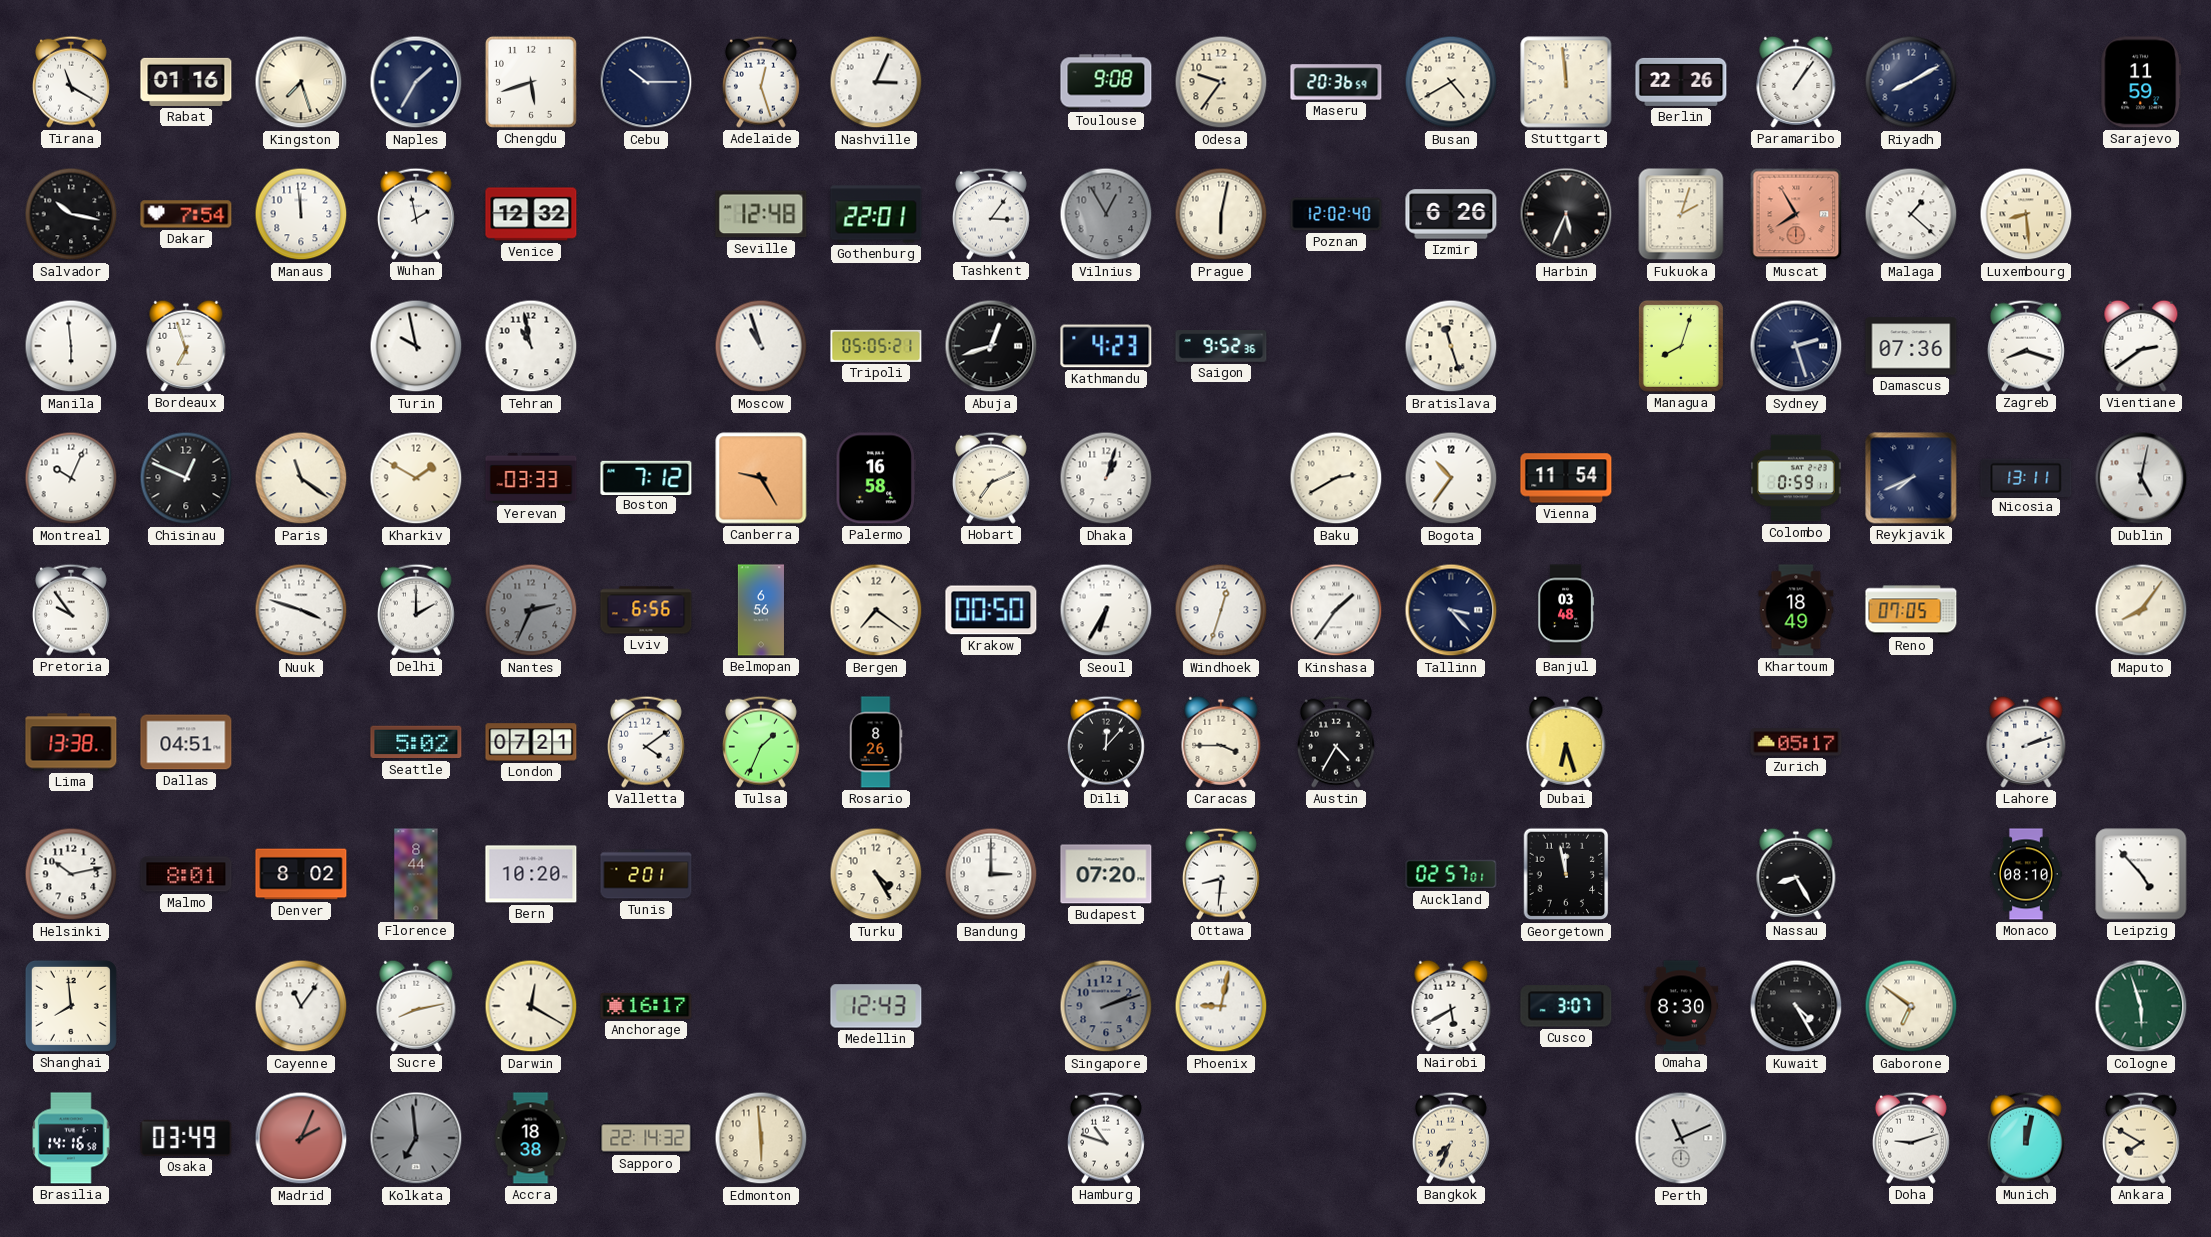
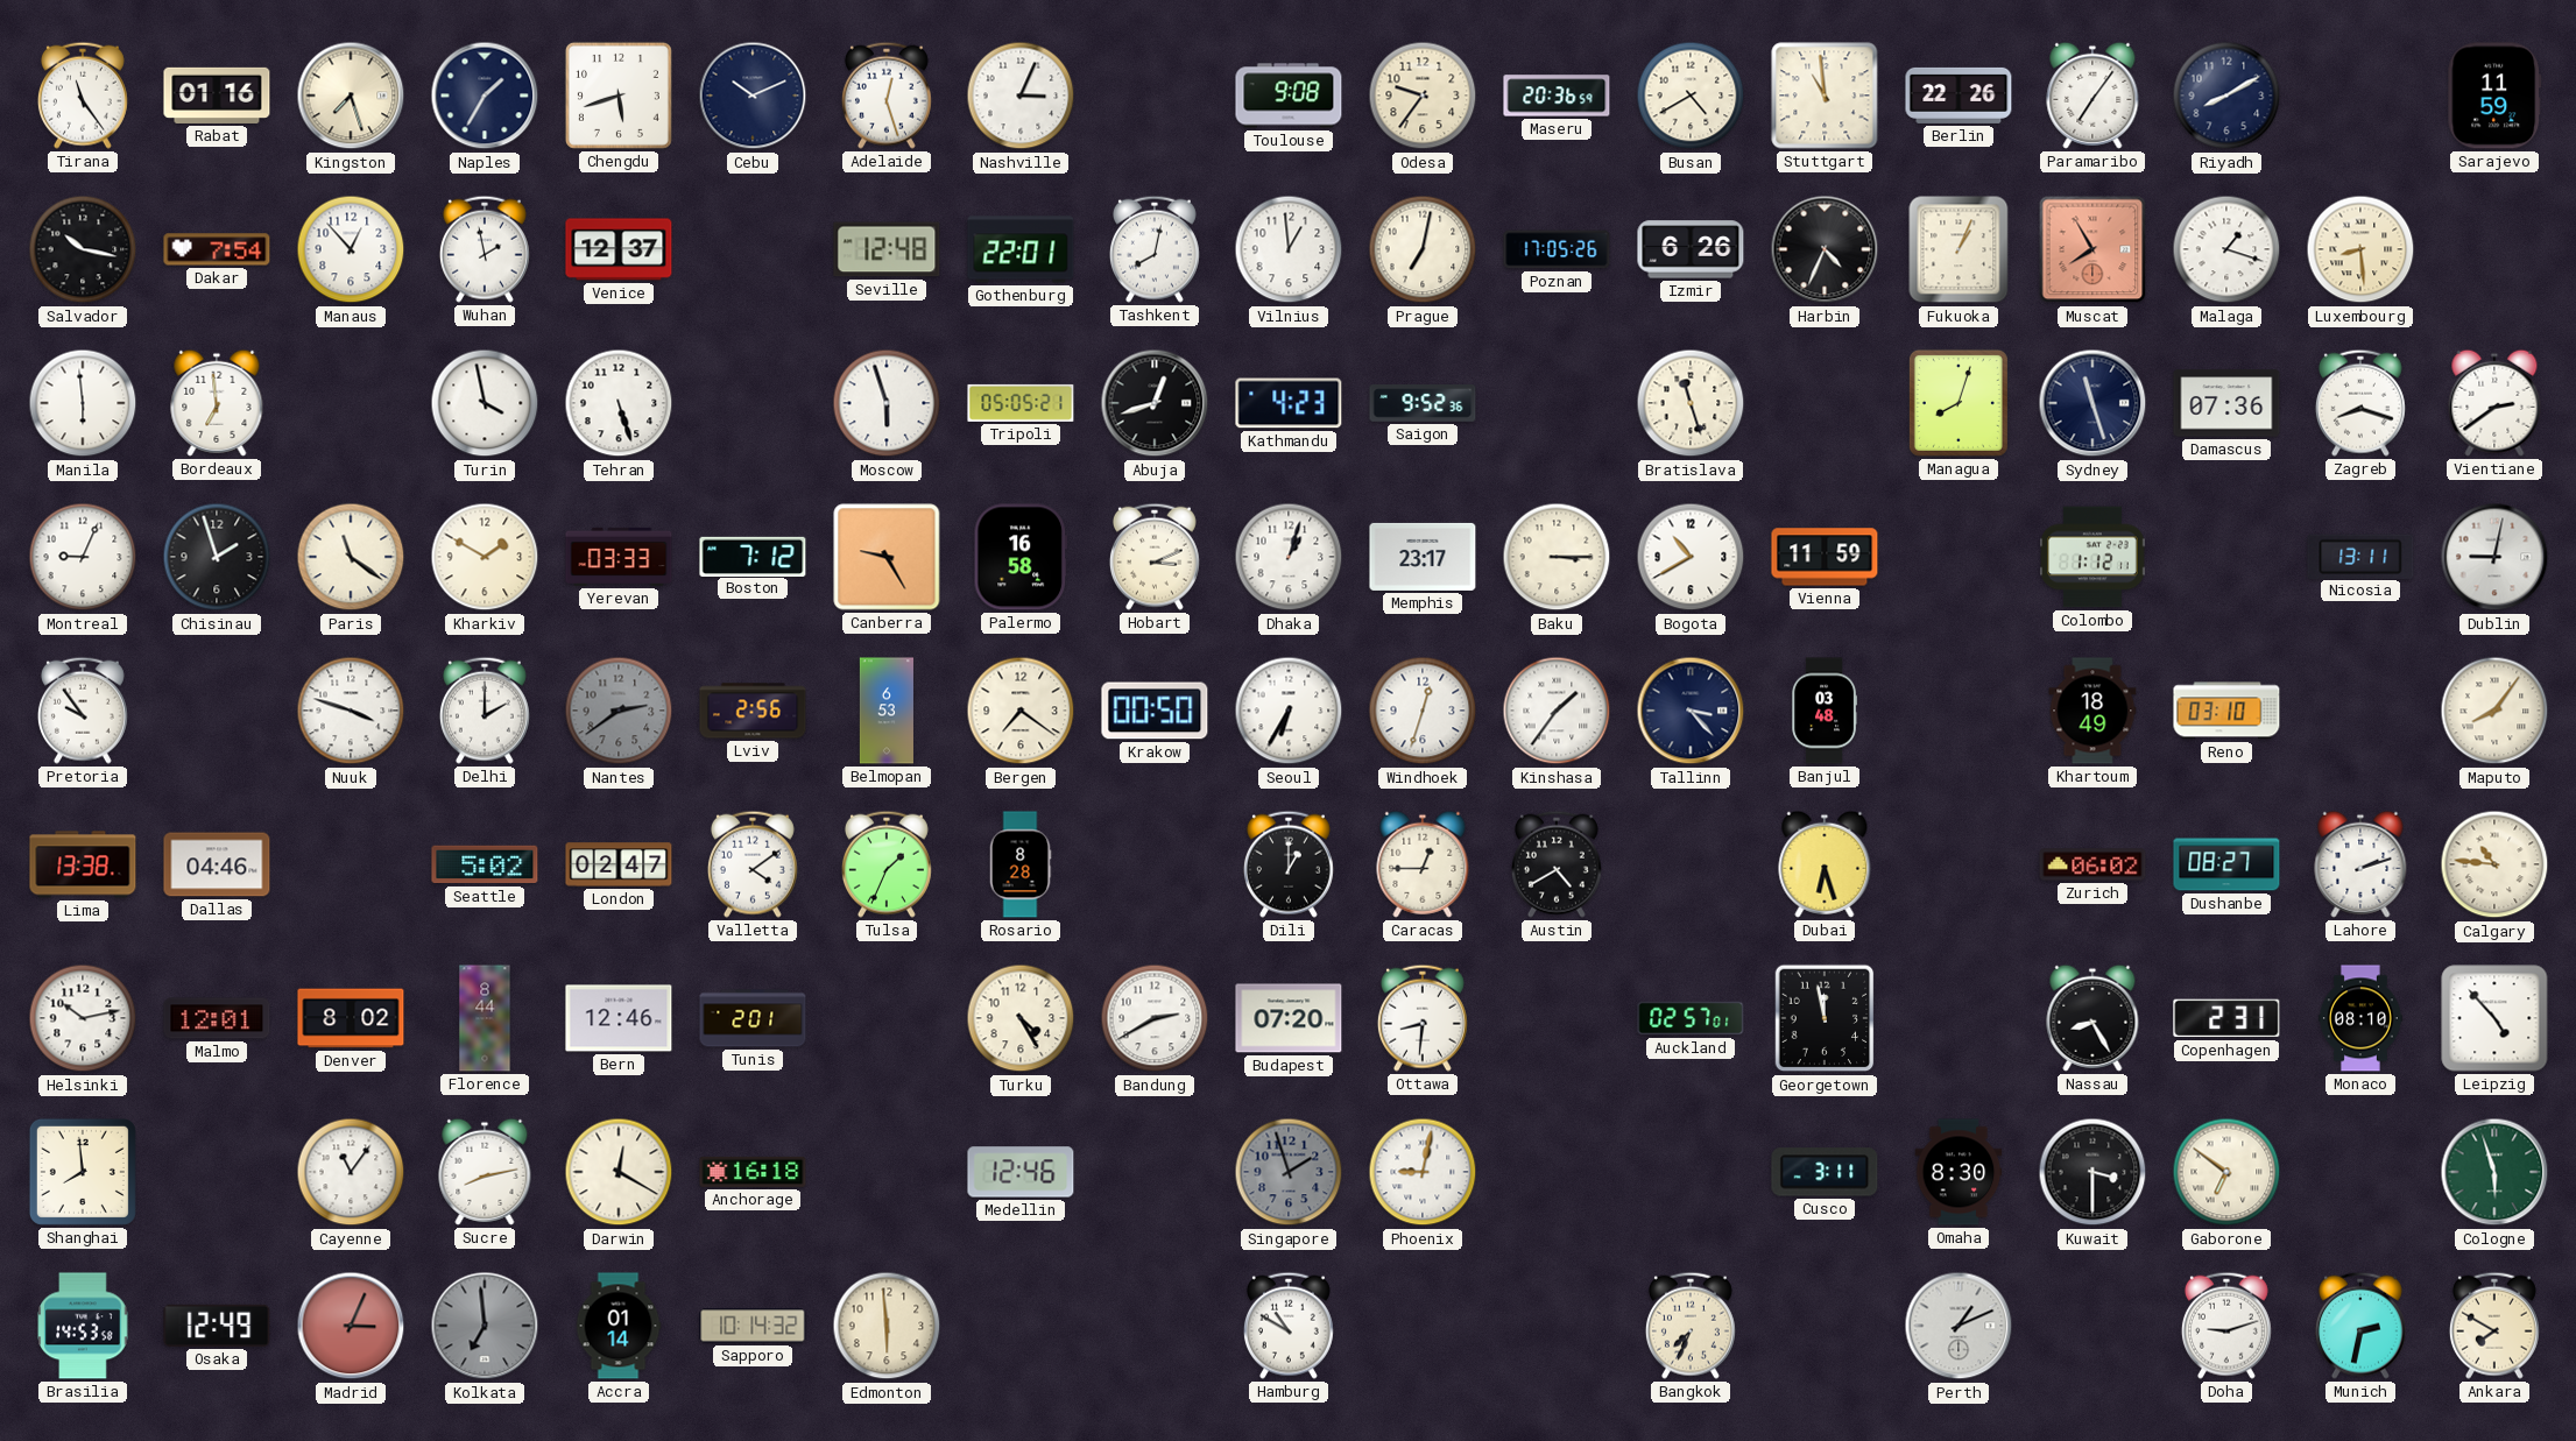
Tirana: 11:20 -> 11:24
Cebu: 10:15 -> 10:11
Stuttgart: 11:59 -> 10:59
Paramaribo: 1:06 -> 7:06
Manaus: 11:59 -> 12:53
Venice: 12:32 -> 12:37
Tashkent: 3:06 -> 8:02
Vilnius: 12:55 -> 12:59
Vilnius dial: grey -> white
Prague: 6:02 -> 7:02
Poznan: 12:02 -> 17:05
Harbin: 5:34 -> 4:34
Fukuoka: 2:03 -> 1:04
Malaga: 1:22 -> 1:18
Bordeaux: 6:57 -> 6:59
Turin: 9:58 -> 3:58
Tehran: 10:58 -> 5:27
Moscow: 10:57 -> 5:57
Sydney: 2:27 -> 11:27
Montreal: 10:04 -> 9:04
Chisinau: 12:49 -> 1:57
Hobart: 7:11 -> 3:11
Memphis: none -> 23:17
Baku: 2:40 -> 3:15
Bogota: 10:36 -> 10:40
Vienna: 11:54 -> 11:59
Colombo: 0:59 -> 1:12
Reykjavik: 7:41 -> none
Dublin: 5:02 -> 9:02
Nantes: 2:34 -> 2:39
Lviv: 6:56 -> 2:56
Belmopan: 6:56 -> 6:53
Reno: 07:05 -> 03:10
Dallas: 04:51 -> 04:46
London: 07:21 -> 02:47
Rosario: 8:26 -> 8:28
Dili: 12:07 -> 1:00
Caracas: 3:45 -> 12:45
Austin: 4:35 -> 4:40
Zurich: 05:17 -> 06:02
Dushanbe: none -> 08:27
Calgary: none -> 10:46
Malmo: 8:01 -> 12:01
Bern: 10:20 -> 12:46
Bandung: 3:00 -> 2:40
Copenhagen: none -> 2:31
Anchorage: 16:17 -> 16:18
Medellin: 12:43 -> 12:46
Singapore: 2:12 -> 1:57
Nairobi: 5:40 -> none
Cusco: 3:07 -> 3:11
Kuwait: 4:25 -> 3:30
Brasilia: 14:16 -> 14:53
Osaka: 03:49 -> 12:49
Madrid: 2:04 -> 3:04
Accra: 18:38 -> 01:14
Sapporo: 22:14 -> 10:14
Hamburg: 10:48 -> 10:50
Perth: 11:11 -> 1:11
Munich: 12:02 -> 2:32
